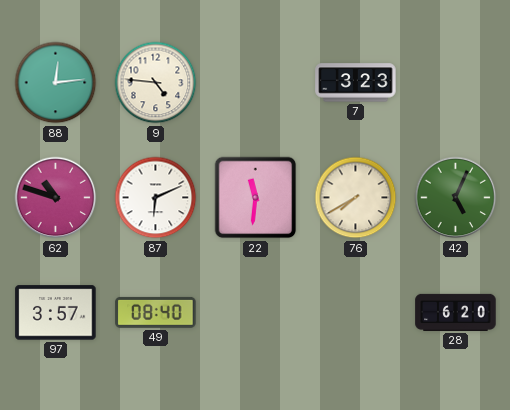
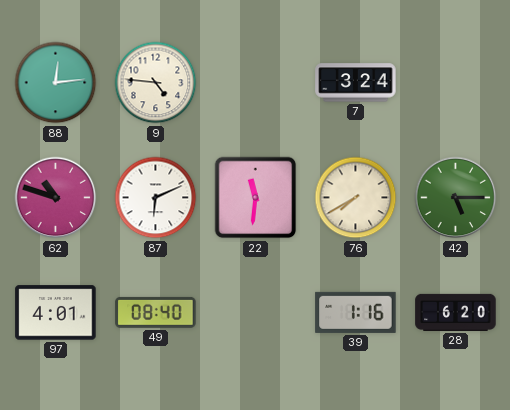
7: 3:23 -> 3:24
42: 5:04 -> 5:15
97: 3:57 -> 4:01
39: none -> 1:16
